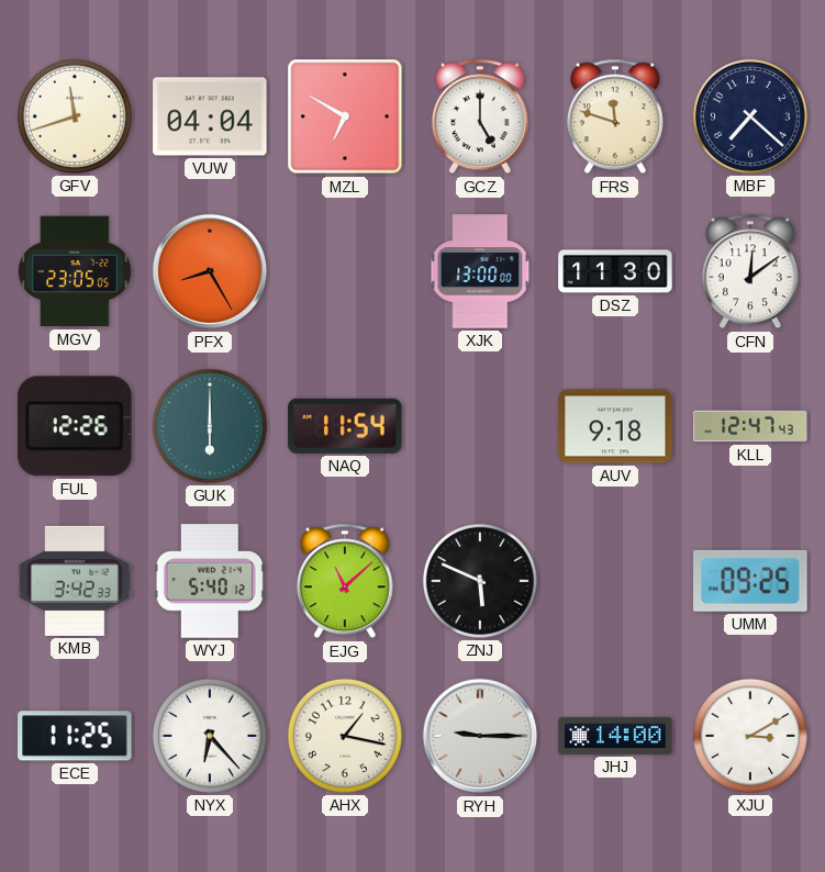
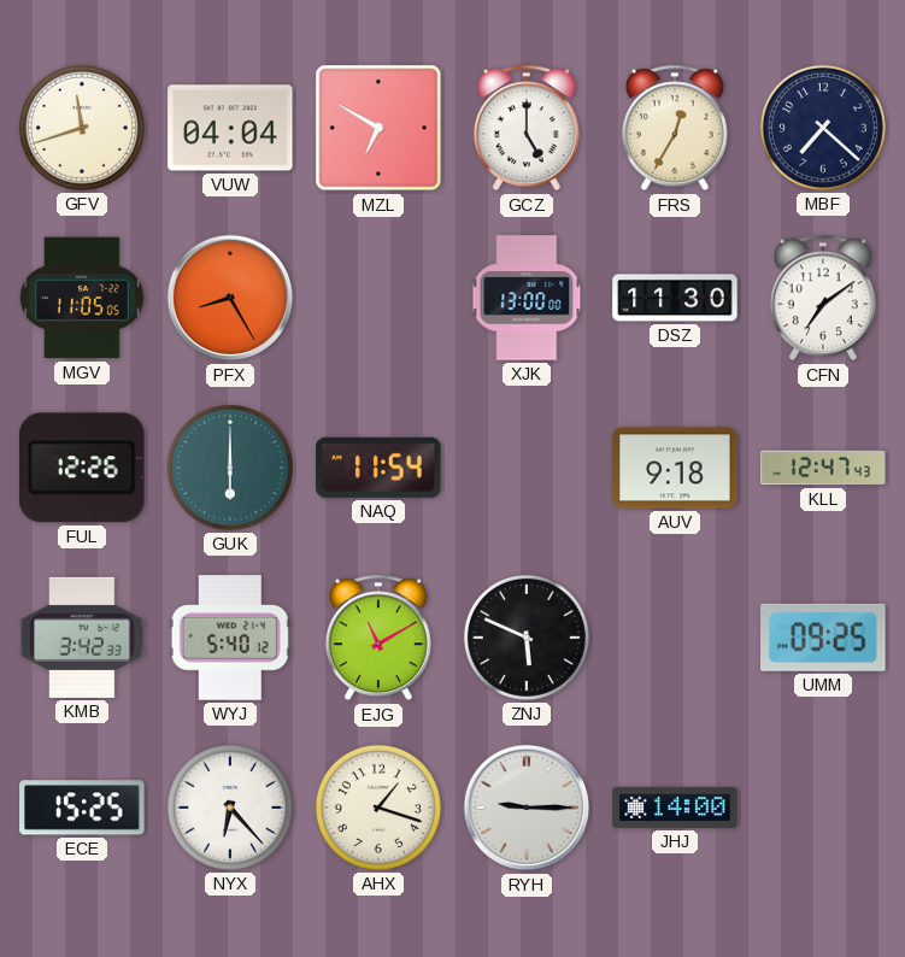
FRS: 11:48 -> 12:35
MGV: 23:05 -> 11:05
CFN: 12:09 -> 7:09
EJG: 11:08 -> 11:10
ECE: 11:25 -> 15:25
AHX: 1:17 -> 1:18
XJU: 3:10 -> none
